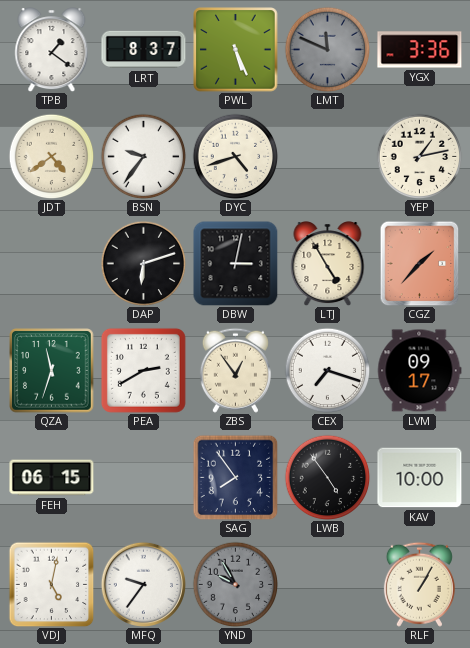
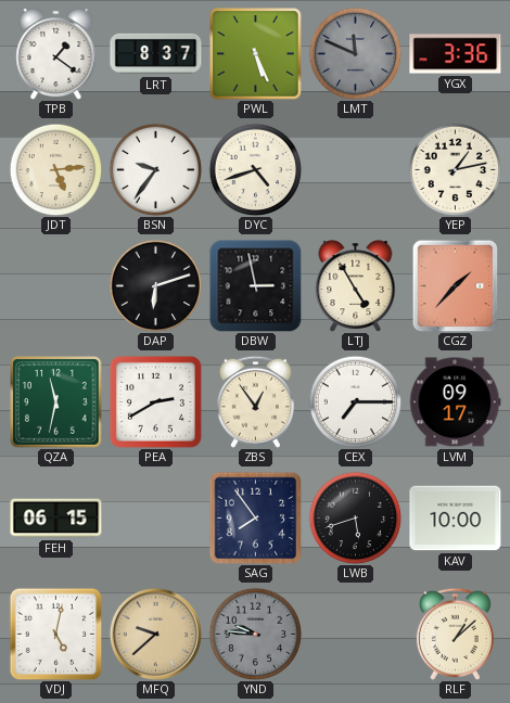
JDT: 4:39 -> 5:14
DBW: 3:02 -> 2:58
QZA: 11:33 -> 11:32
CEX: 7:18 -> 7:15
LWB: 4:54 -> 5:42
MFQ: 9:36 -> 9:38
MFQ dial: white -> champagne
YND: 9:55 -> 9:46
RLF: 1:05 -> 1:08
